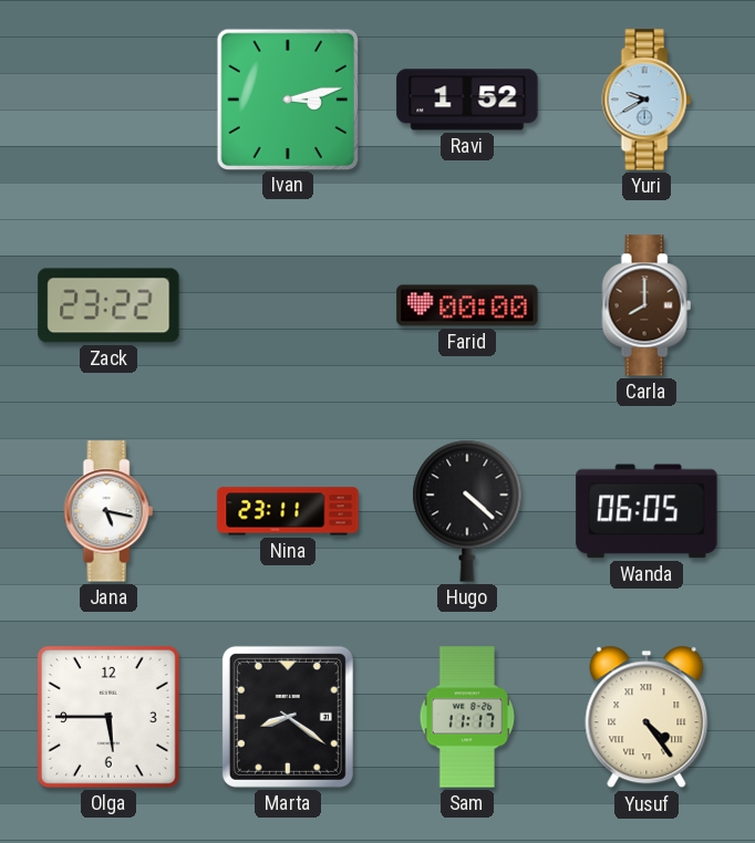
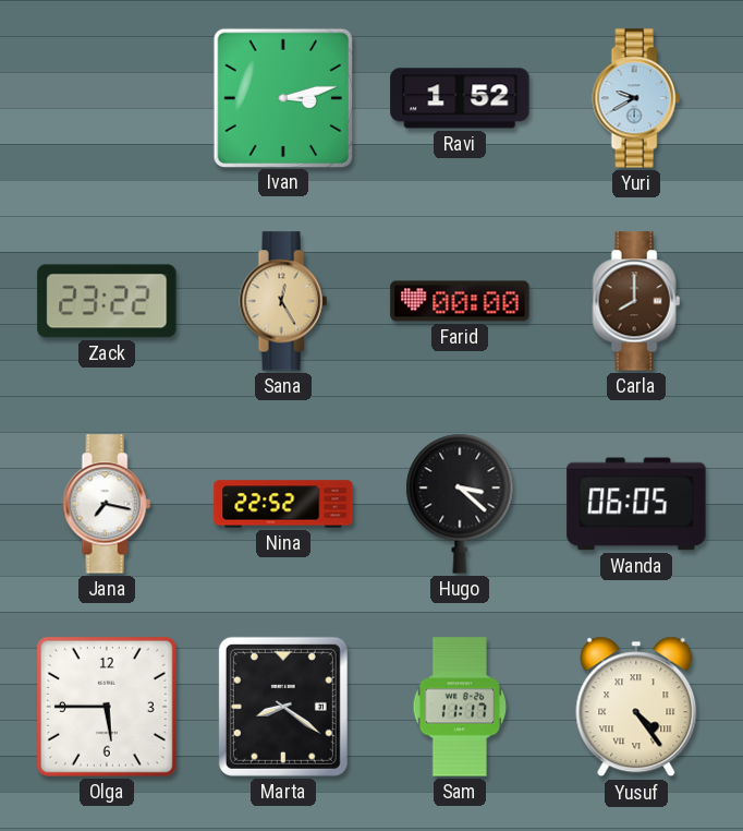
Sana: none -> 12:25
Jana: 5:17 -> 7:17
Nina: 23:11 -> 22:52
Hugo: 4:22 -> 3:22
